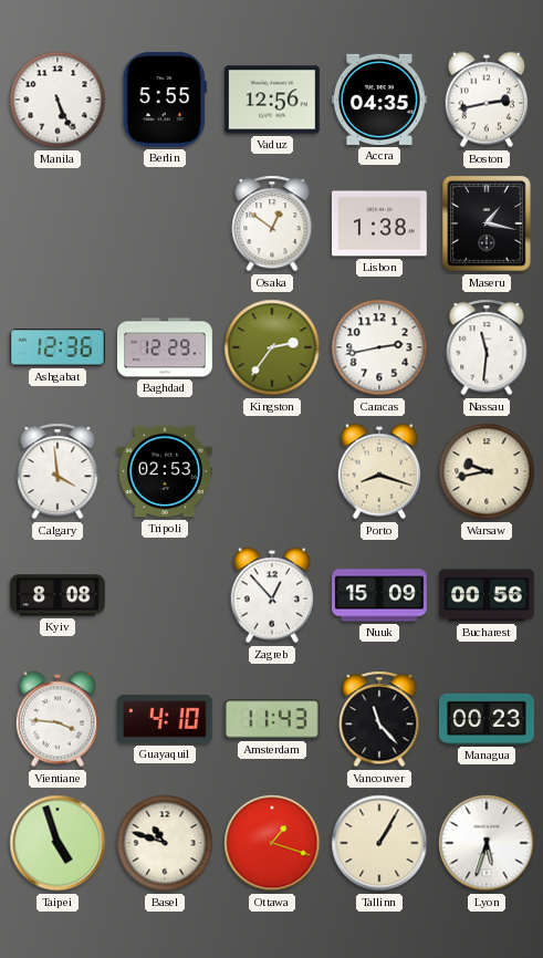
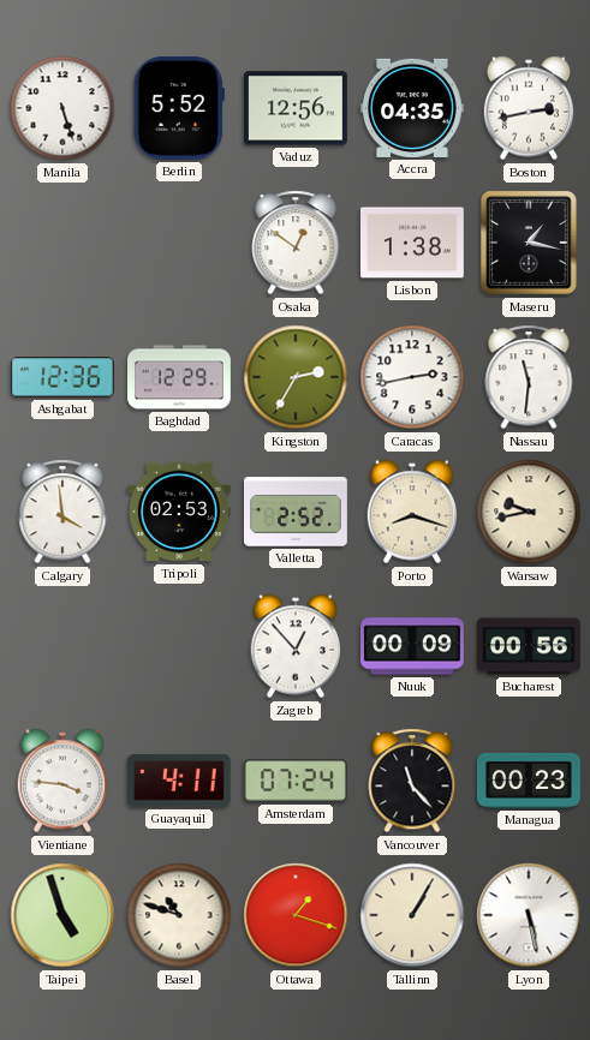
Manila: 5:26 -> 5:27
Berlin: 5:55 -> 5:52
Kingston: 2:36 -> 2:35
Valletta: none -> 2:52
Kyiv: 8:08 -> none
Nuuk: 15:09 -> 00:09
Guayaquil: 4:10 -> 4:11
Amsterdam: 11:43 -> 07:24
Lyon: 5:33 -> 5:28
